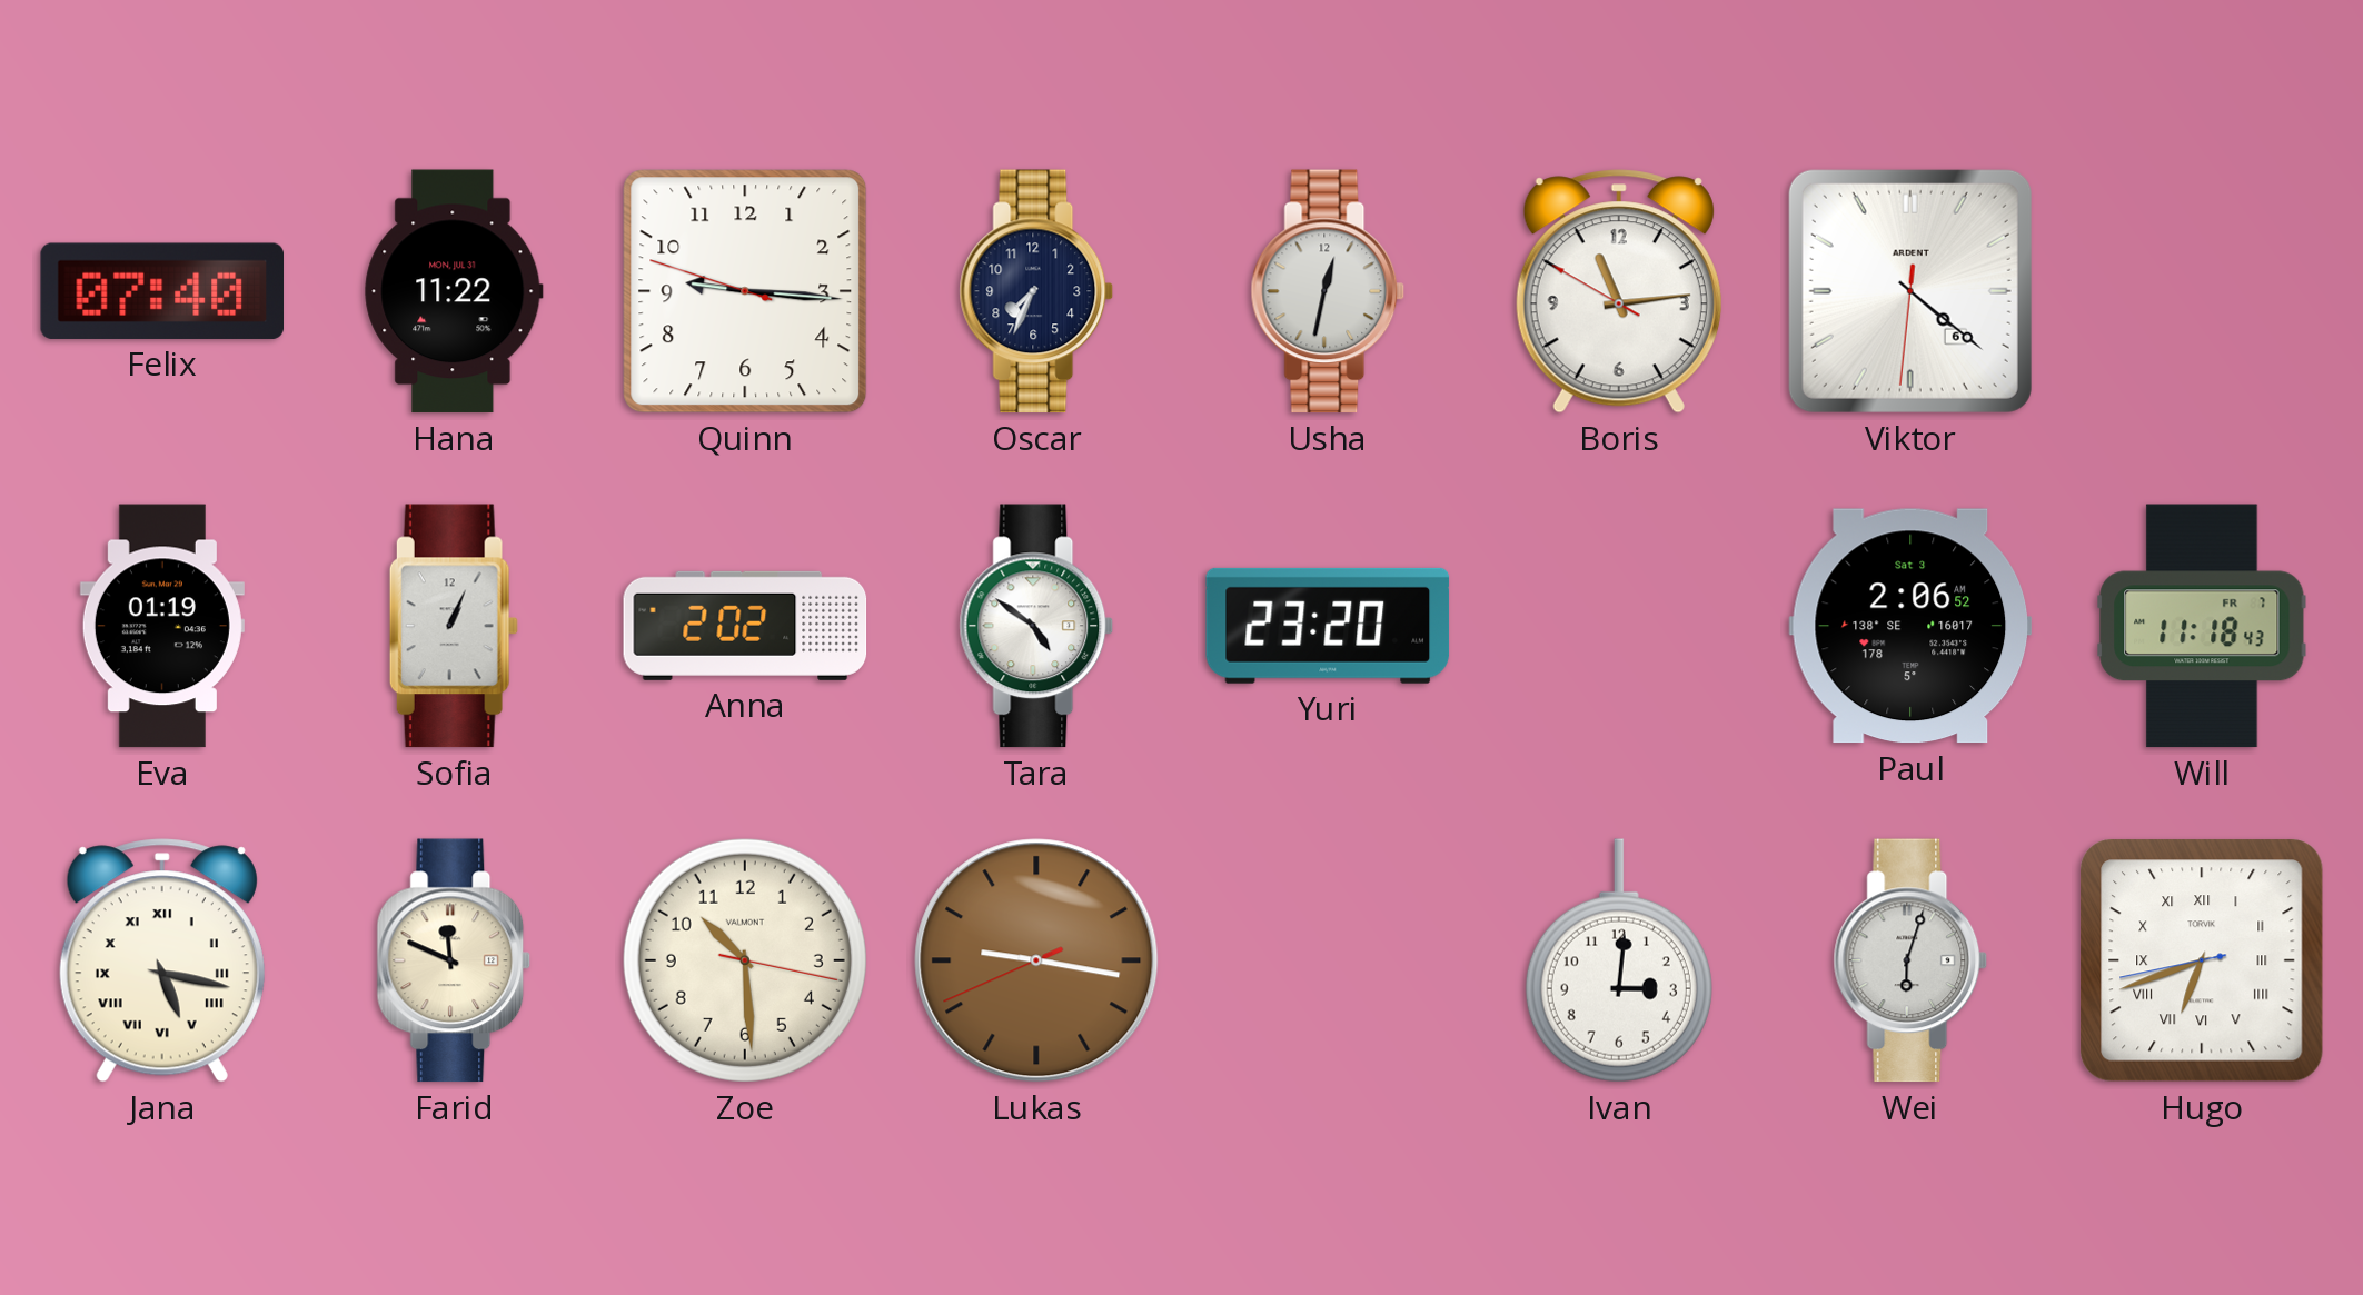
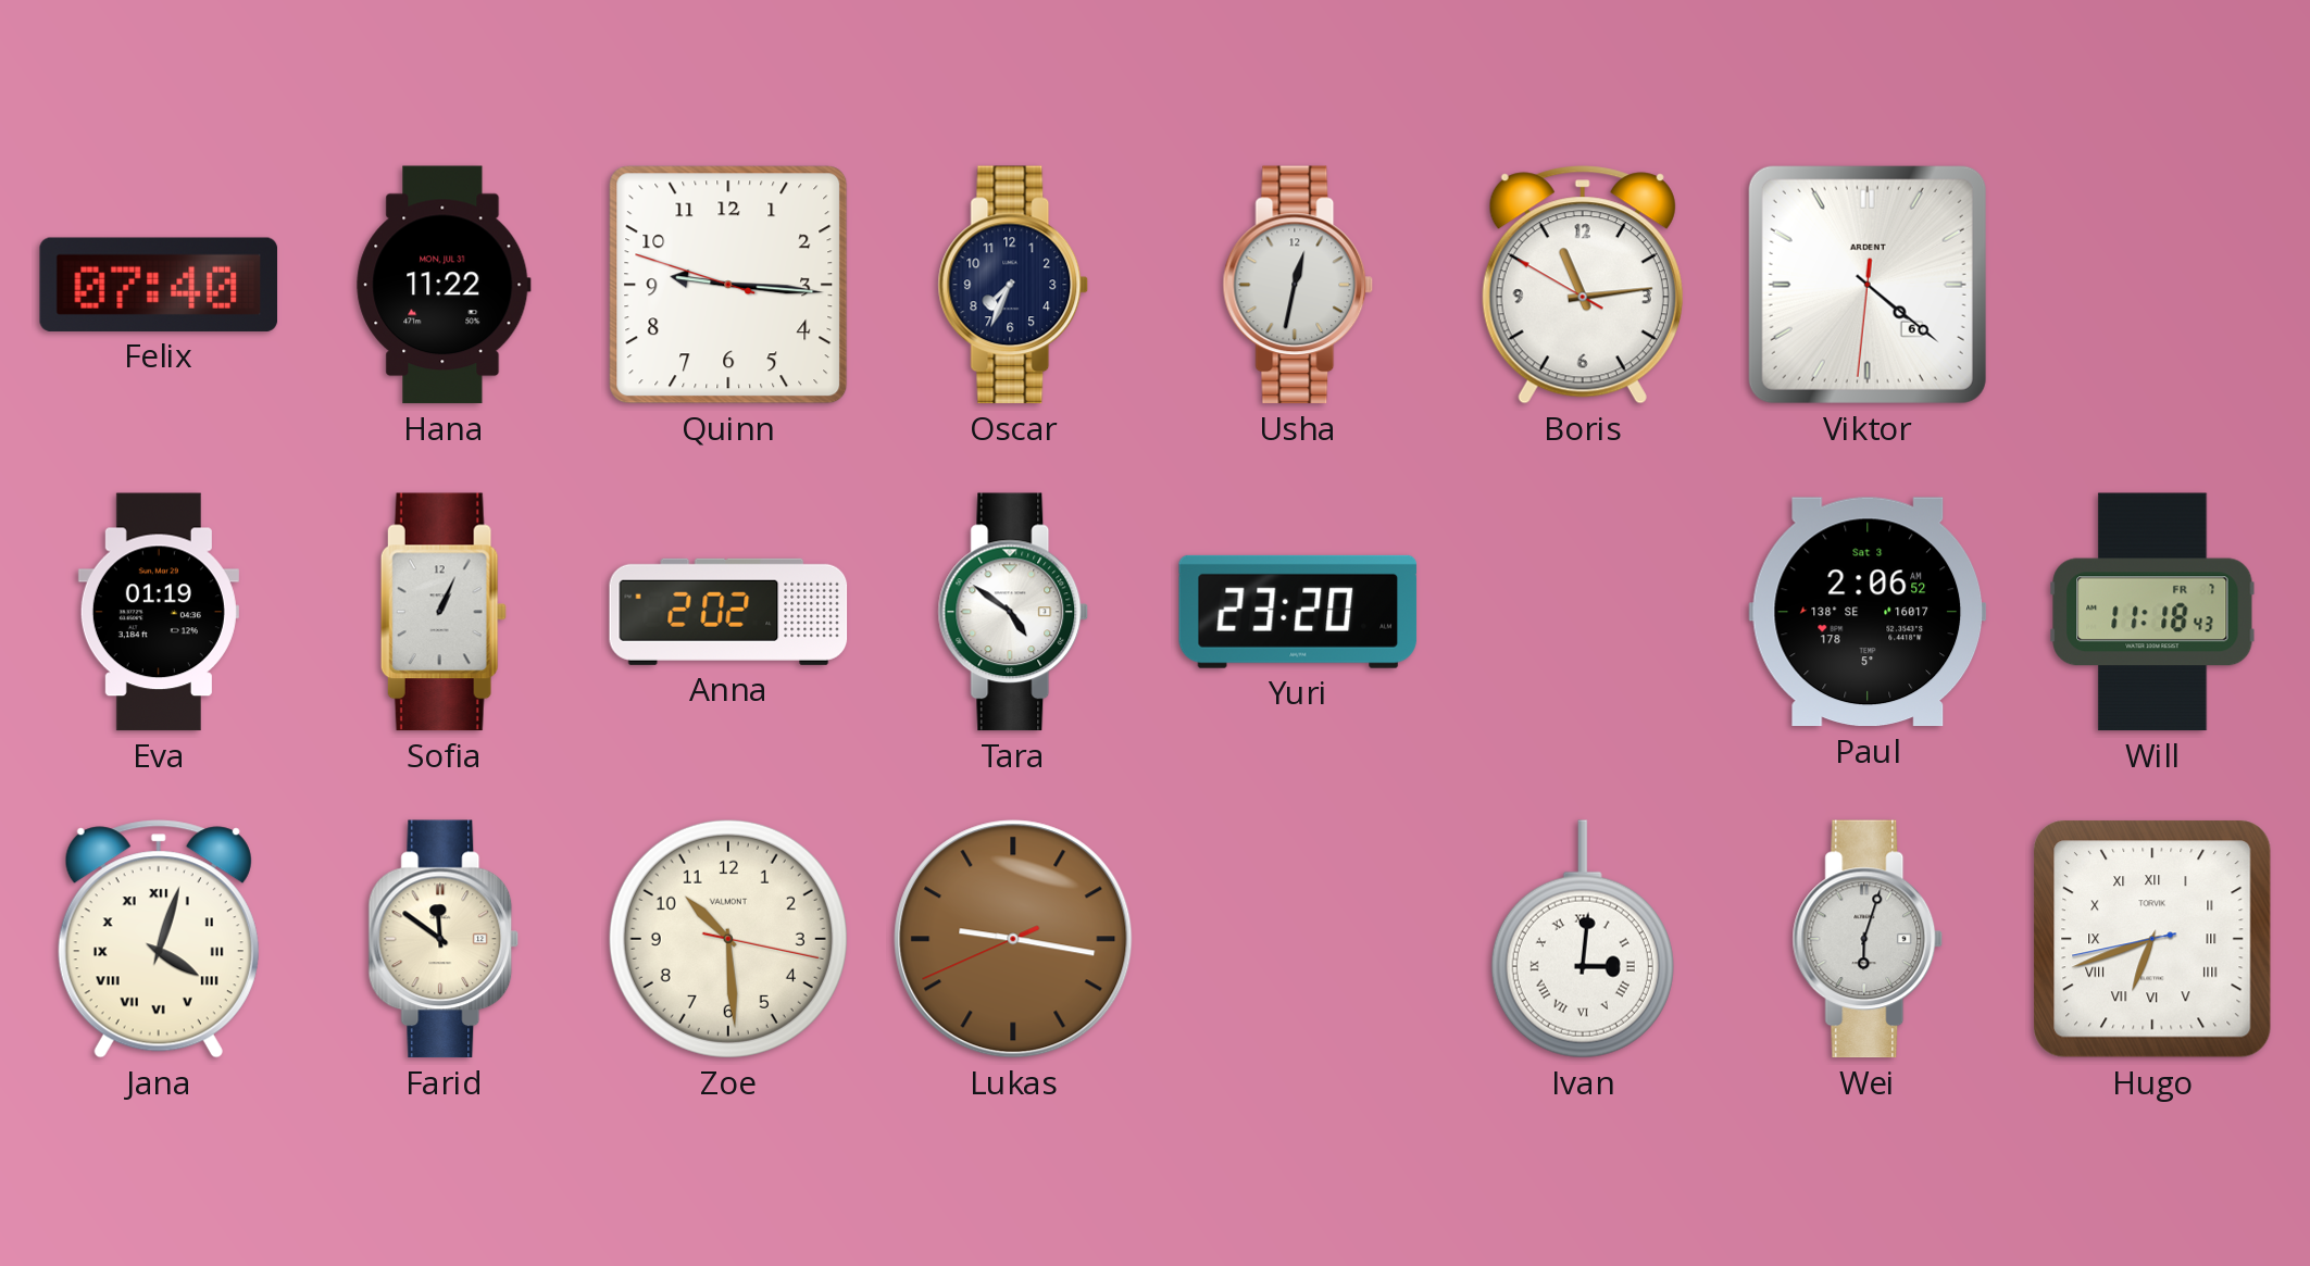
Jana: 5:17 -> 4:03
Farid: 11:49 -> 11:51
Ivan numerals: Arabic -> Roman
